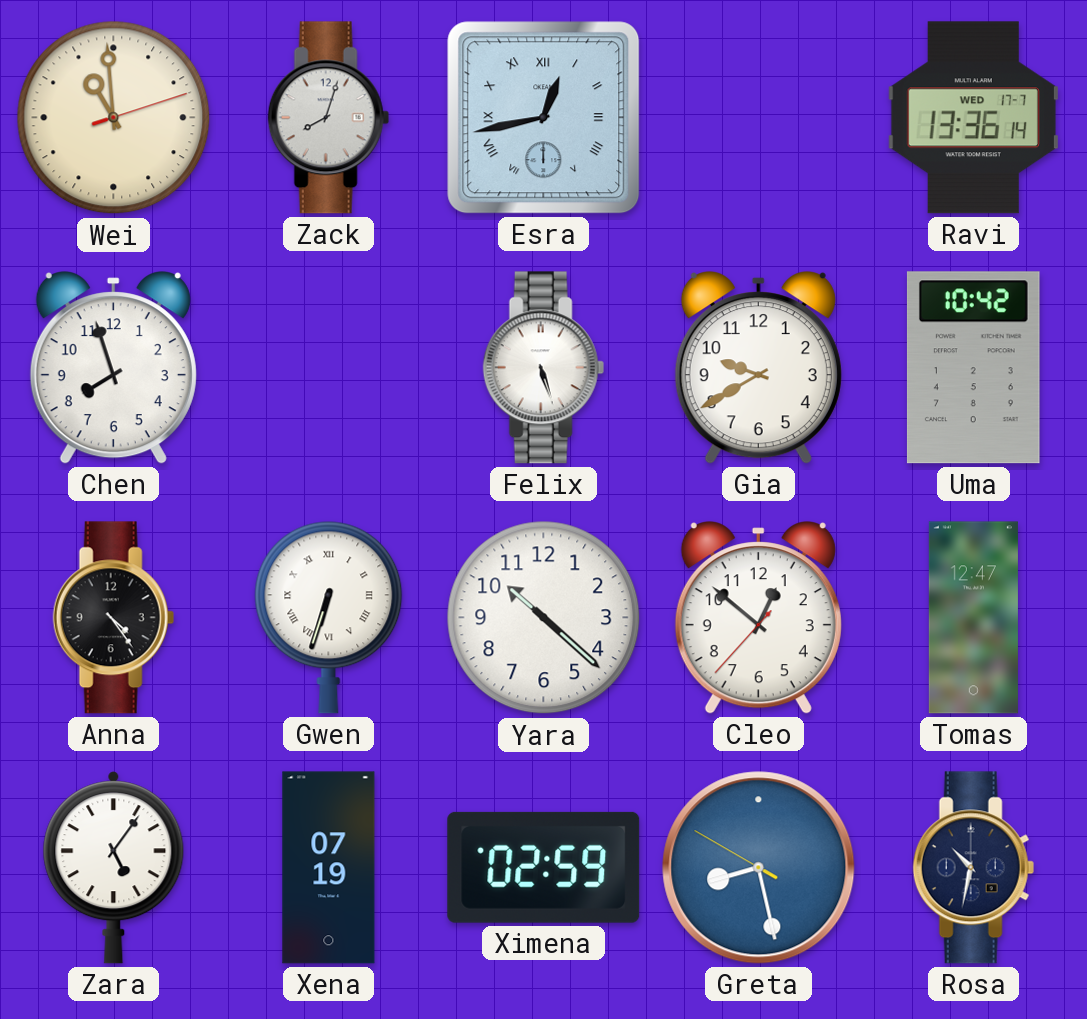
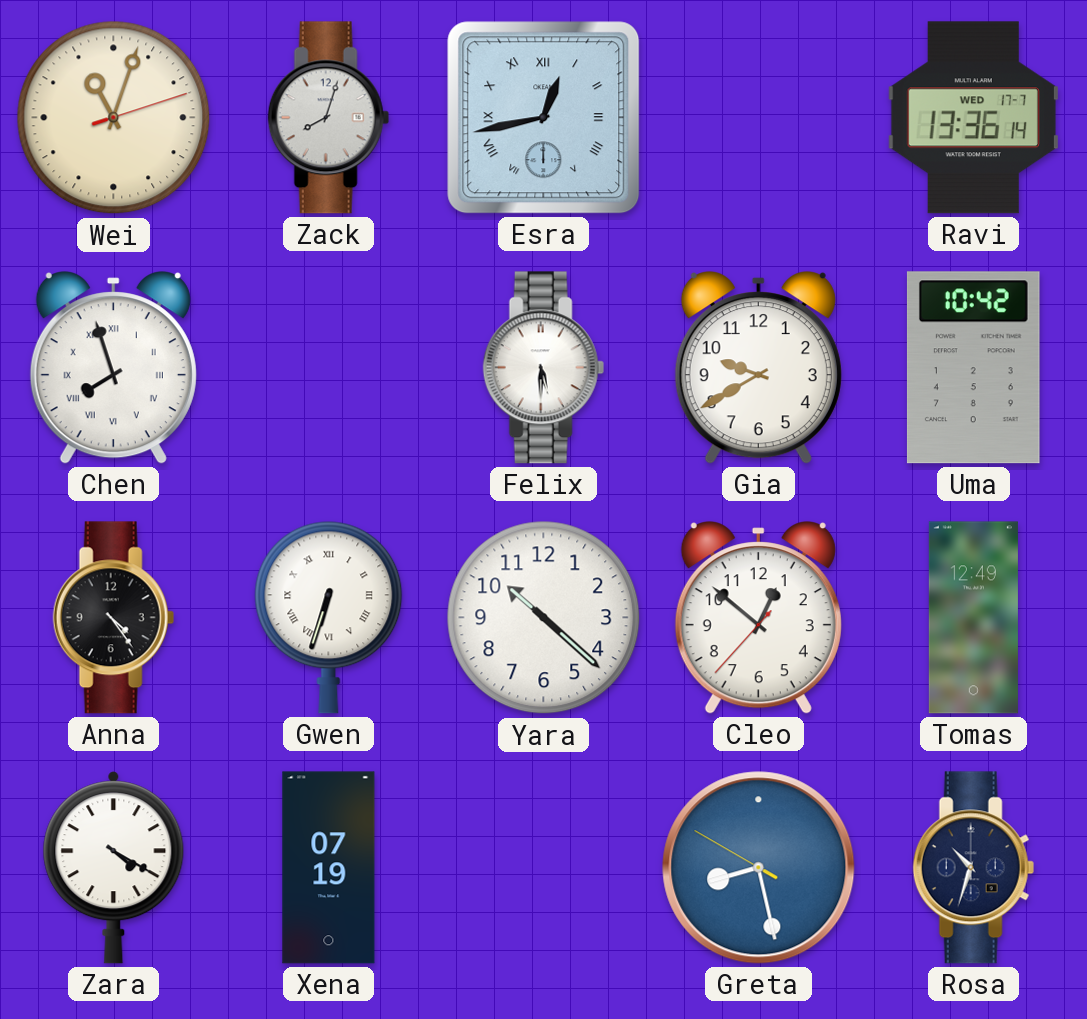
Wei: 10:59 -> 11:03
Chen numerals: Arabic -> Roman
Felix: 5:27 -> 5:30
Tomas: 12:47 -> 12:49
Zara: 5:06 -> 4:20
Ximena: 02:59 -> none
Rosa: 10:32 -> 10:33
